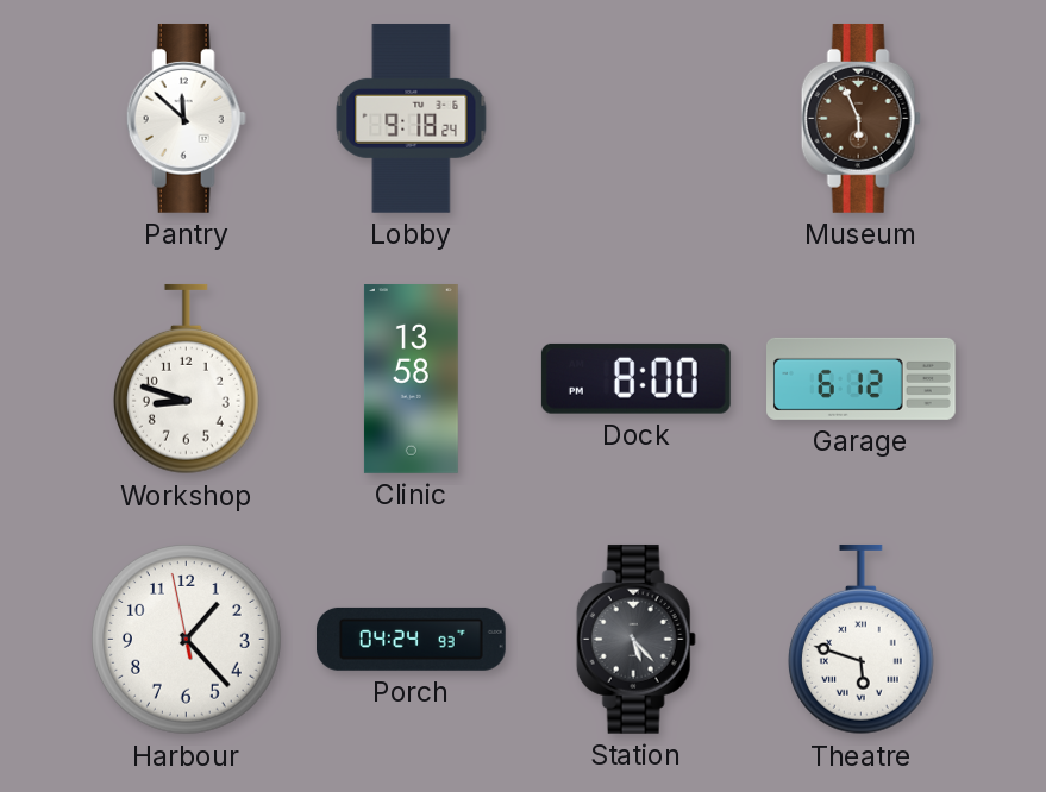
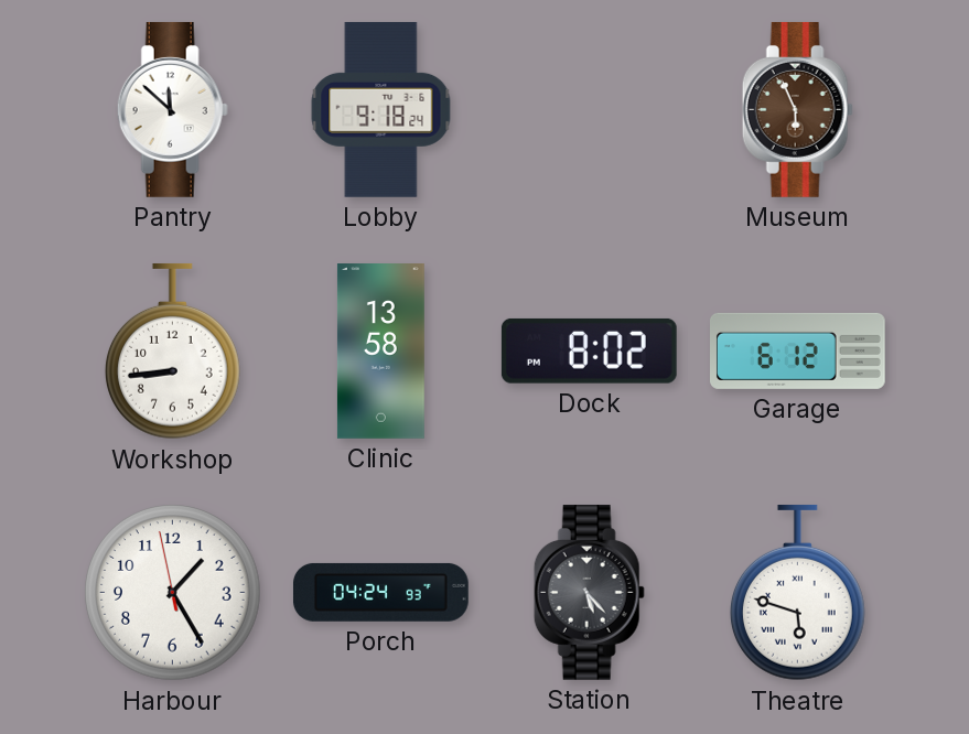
Workshop: 8:48 -> 8:44
Dock: 8:00 -> 8:02
Harbour: 1:22 -> 1:24
